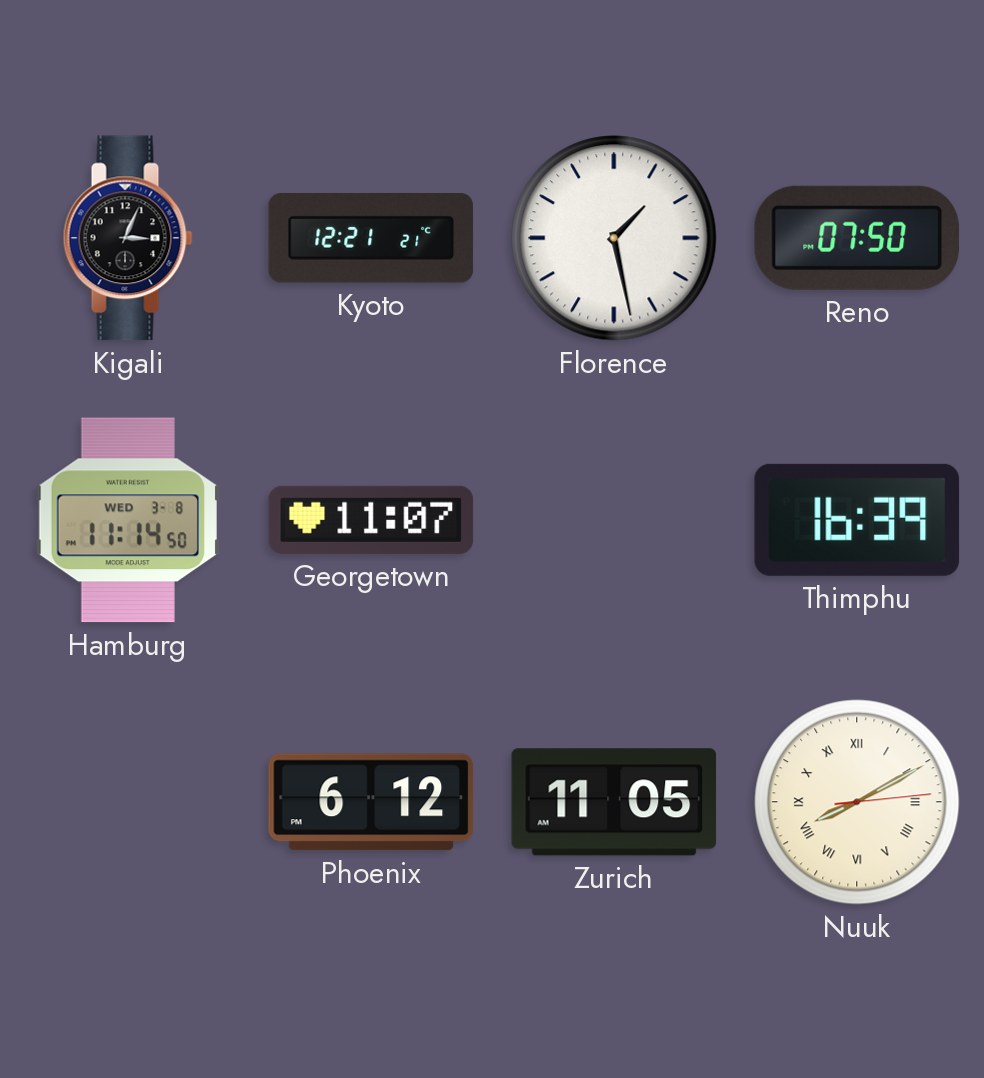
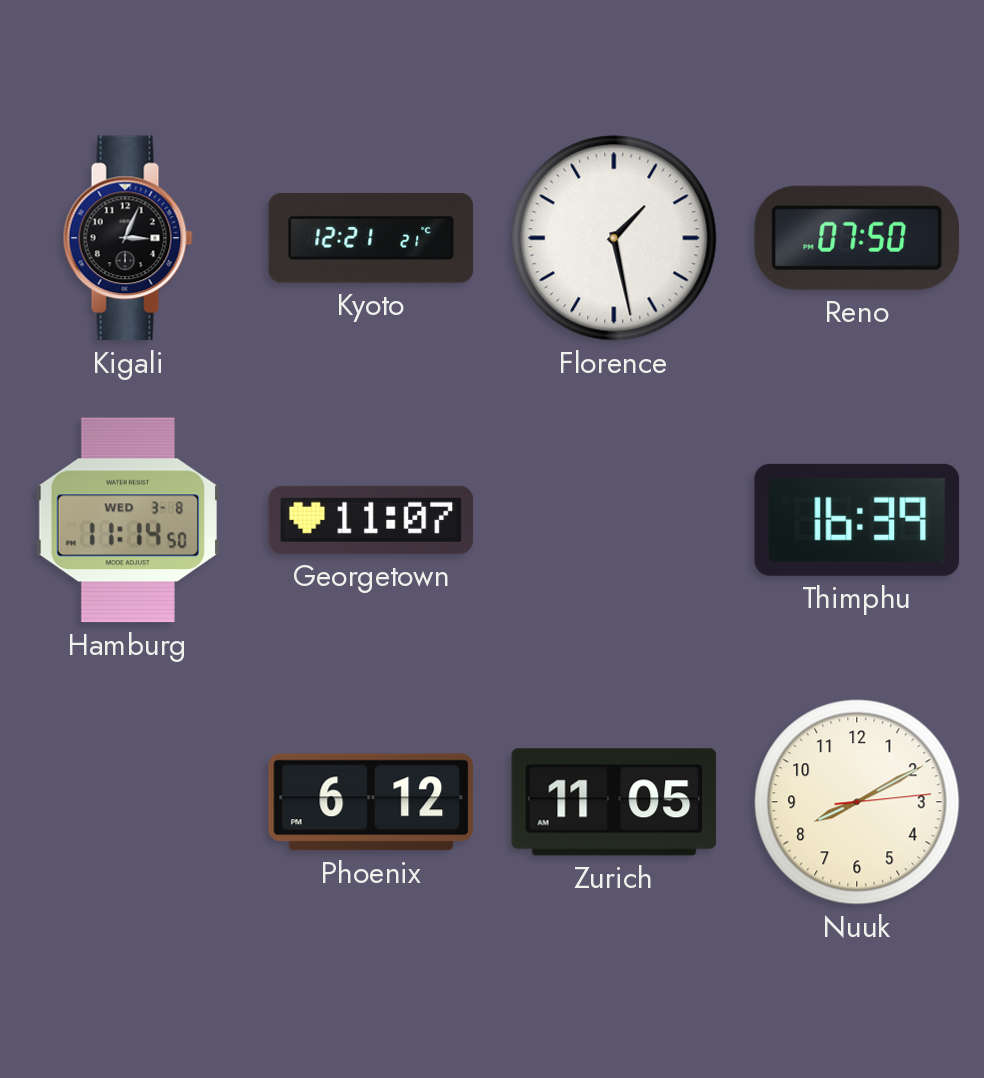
Nuuk numerals: Roman -> Arabic
